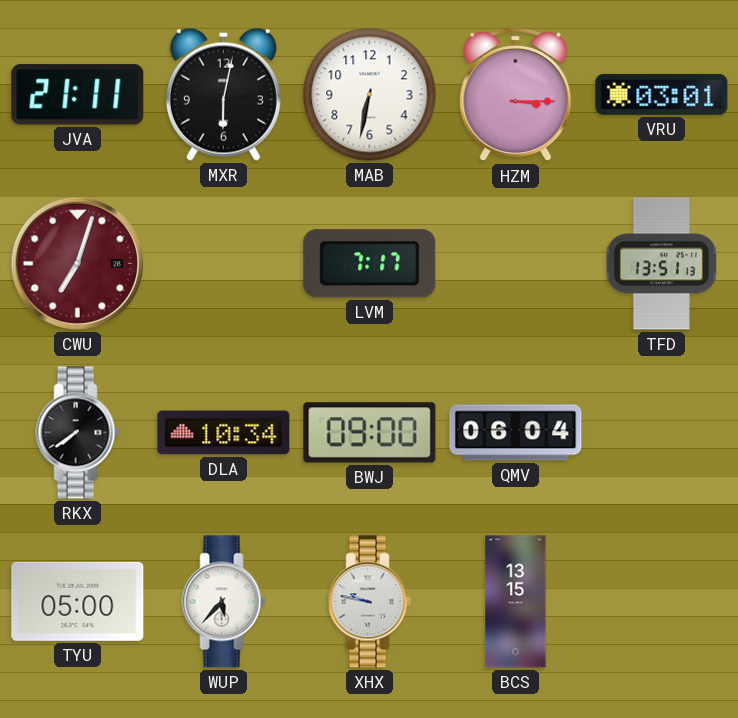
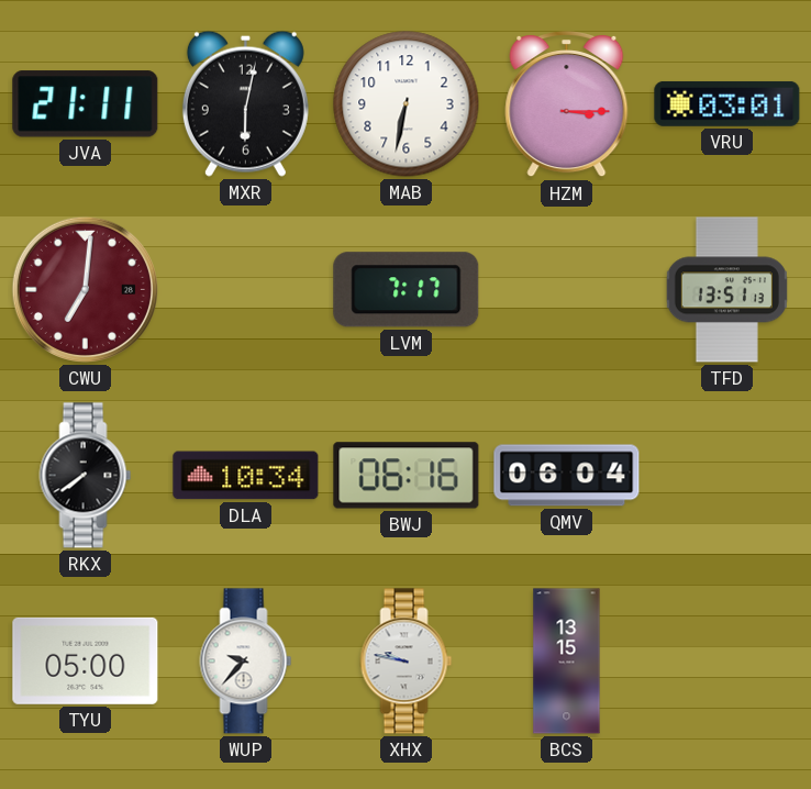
CWU: 7:03 -> 7:01
BWJ: 09:00 -> 06:16
WUP: 5:37 -> 9:37
